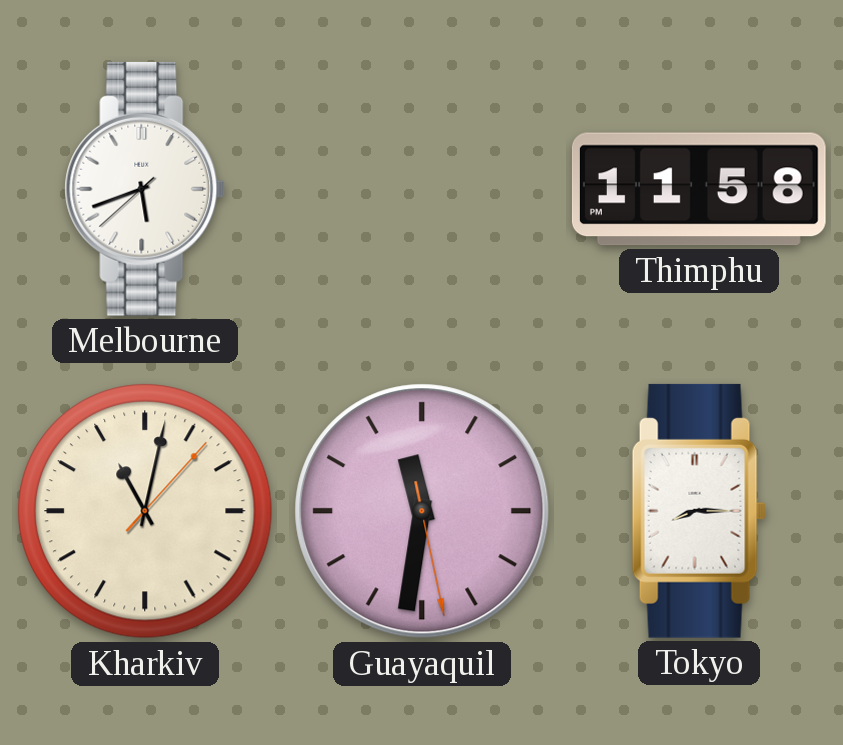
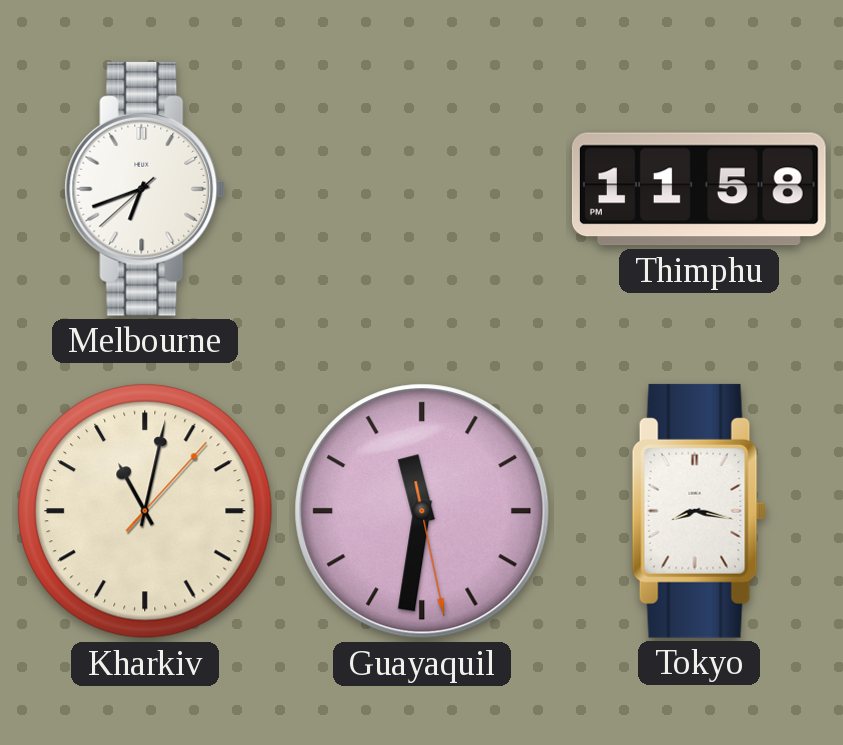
Melbourne: 5:41 -> 6:41
Tokyo: 8:15 -> 8:17
